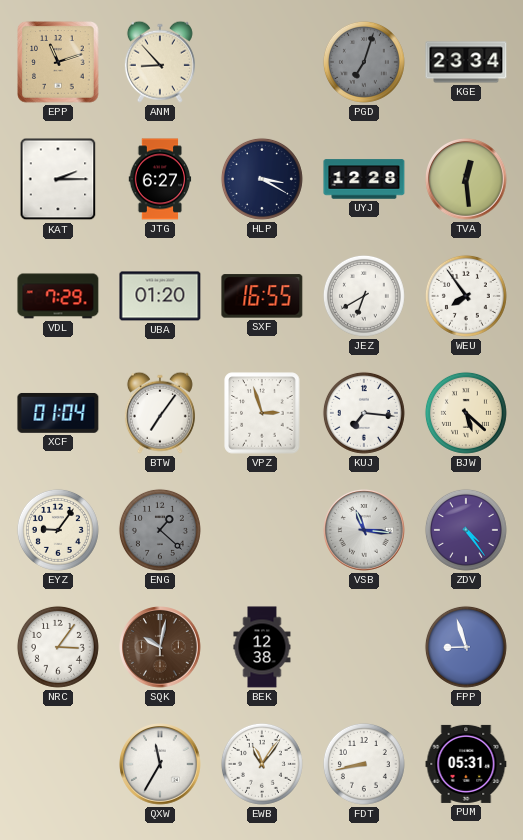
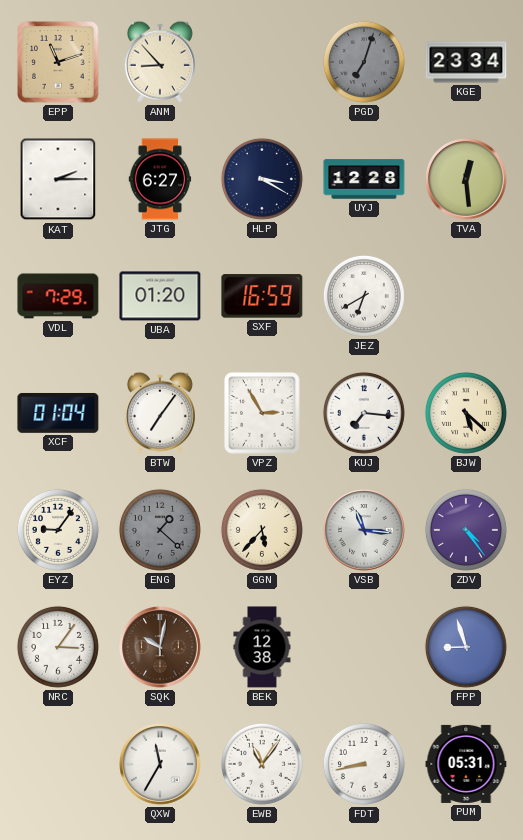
SXF: 16:55 -> 16:59
WEU: 7:54 -> none
VPZ: 2:57 -> 2:55
GGN: none -> 5:37
